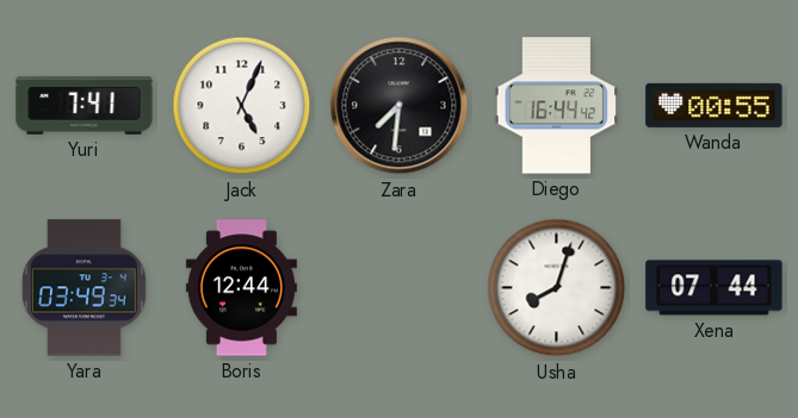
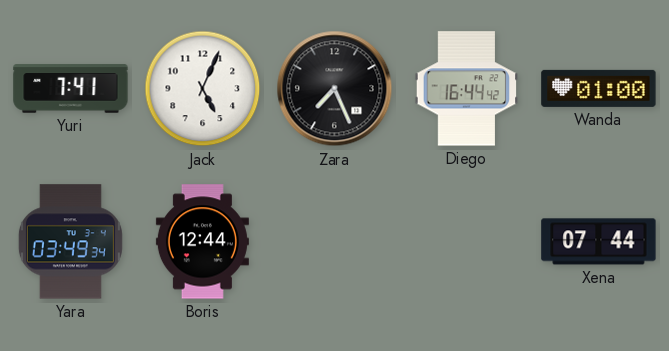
Zara: 7:31 -> 7:26
Wanda: 00:55 -> 01:00
Usha: 8:03 -> none
